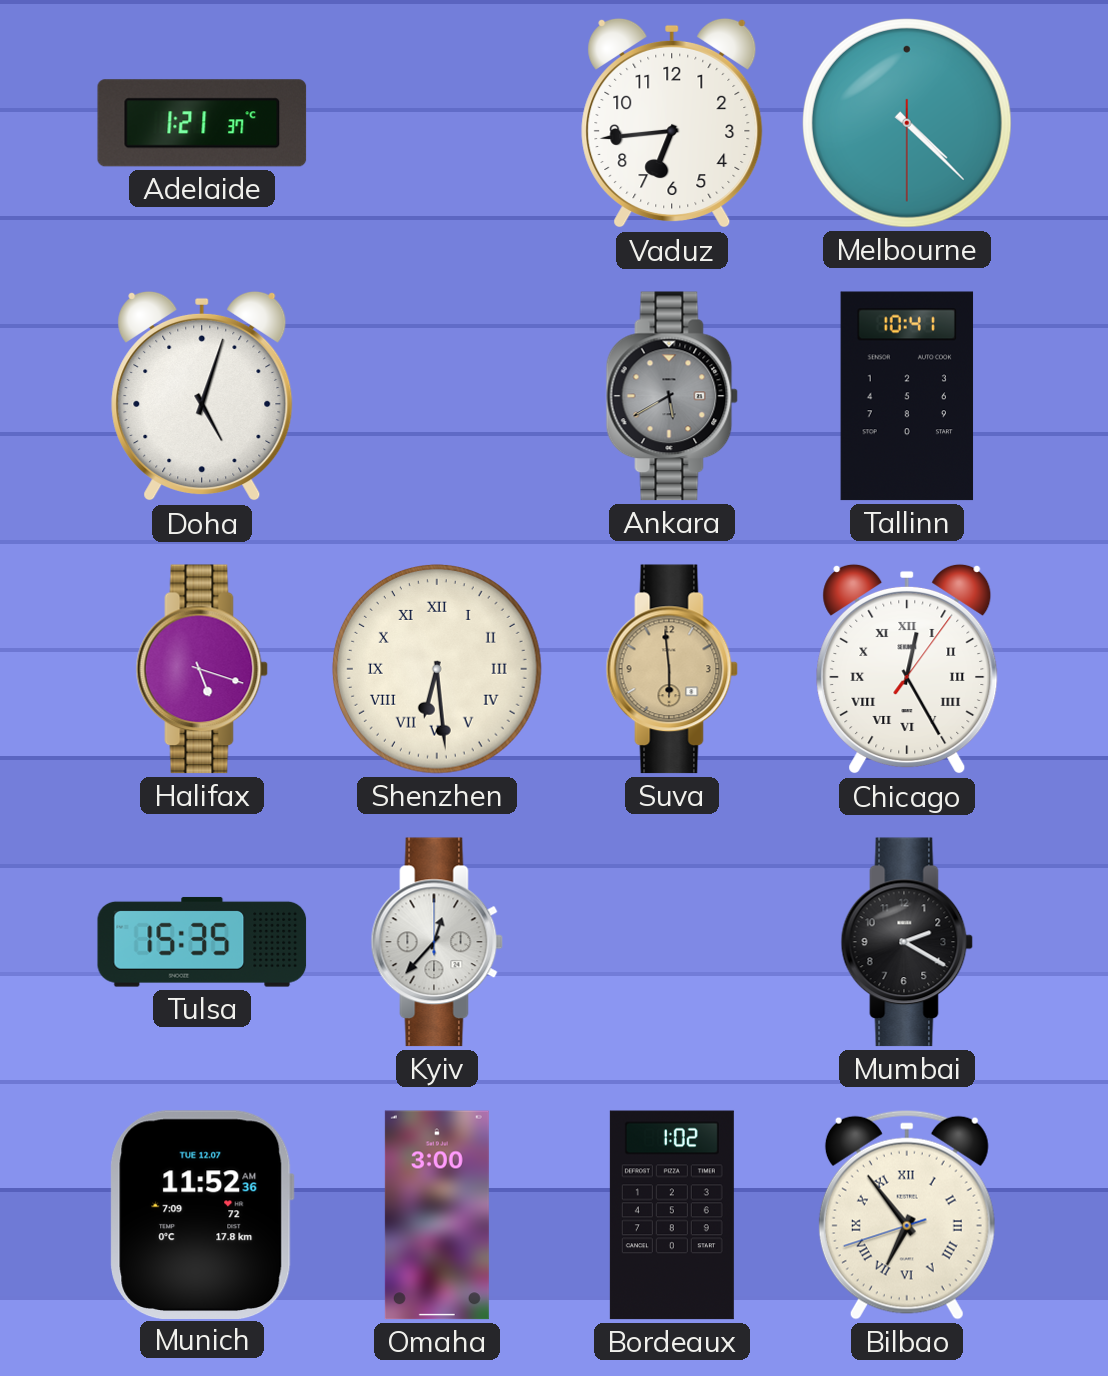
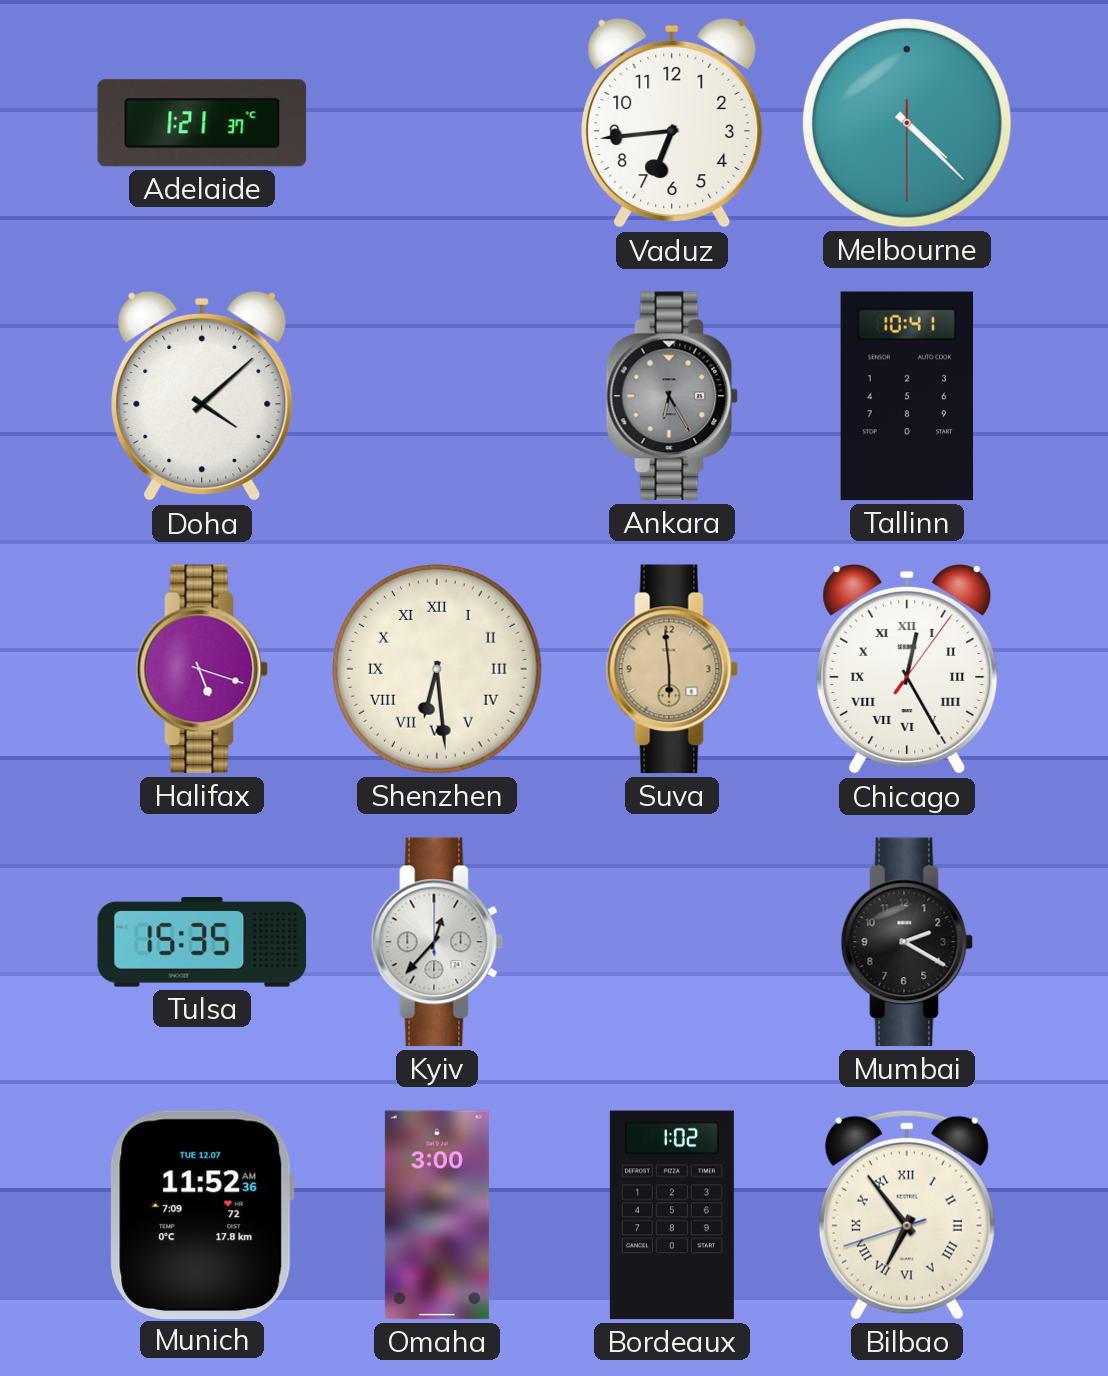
Doha: 5:03 -> 4:08
Ankara: 5:40 -> 6:25
